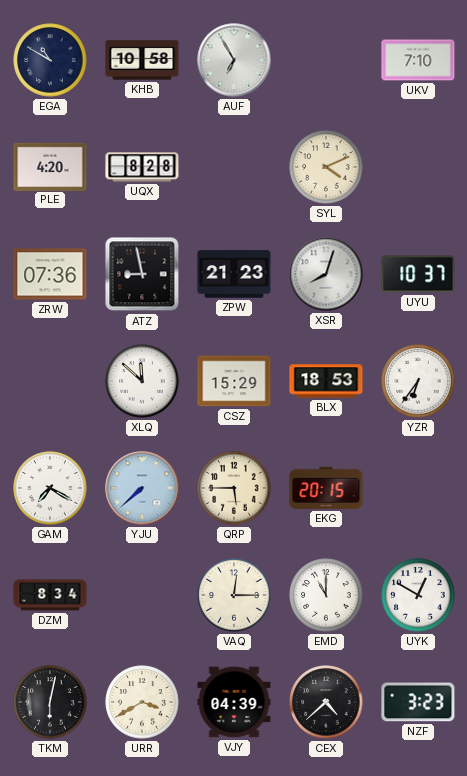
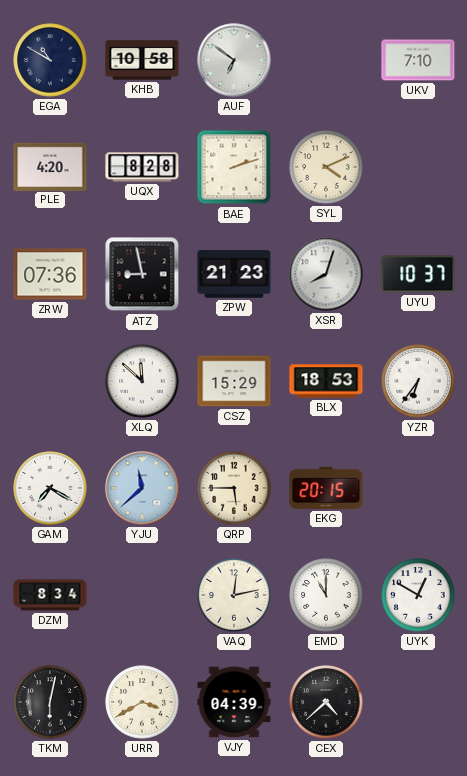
AUF: 6:55 -> 6:51
BAE: none -> 2:12
YJU: 7:38 -> 11:38
VAQ: 12:15 -> 12:13
NZF: 3:23 -> none
